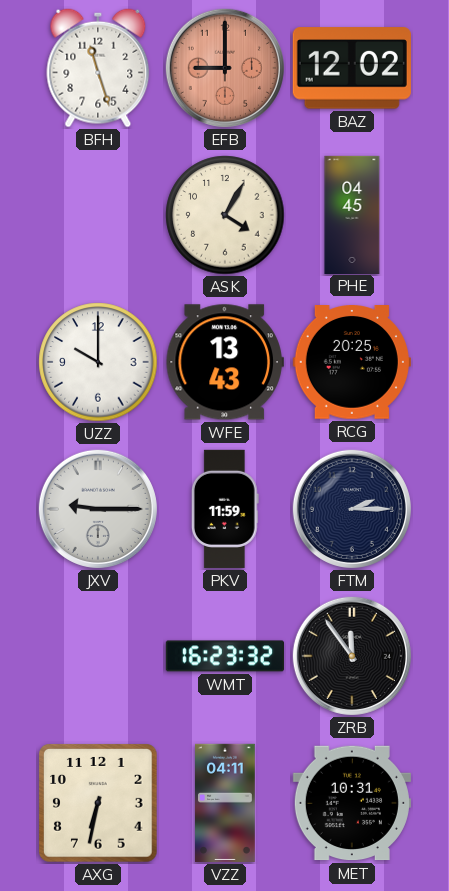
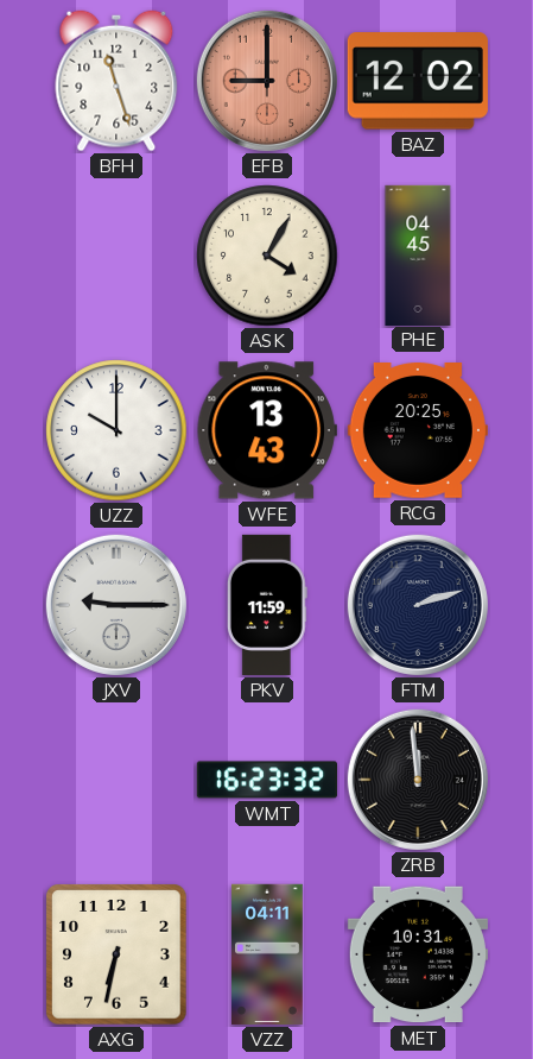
FTM: 2:15 -> 2:12
ZRB: 11:54 -> 11:59
